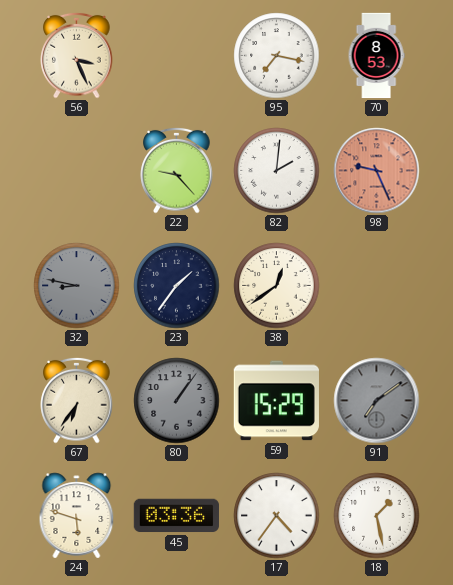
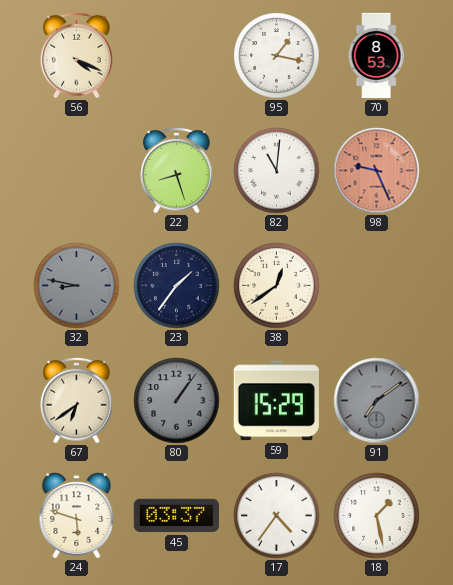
56: 3:26 -> 4:19
95: 7:17 -> 1:17
22: 9:23 -> 8:27
82: 2:01 -> 11:01
67: 6:36 -> 6:39
45: 03:36 -> 03:37
